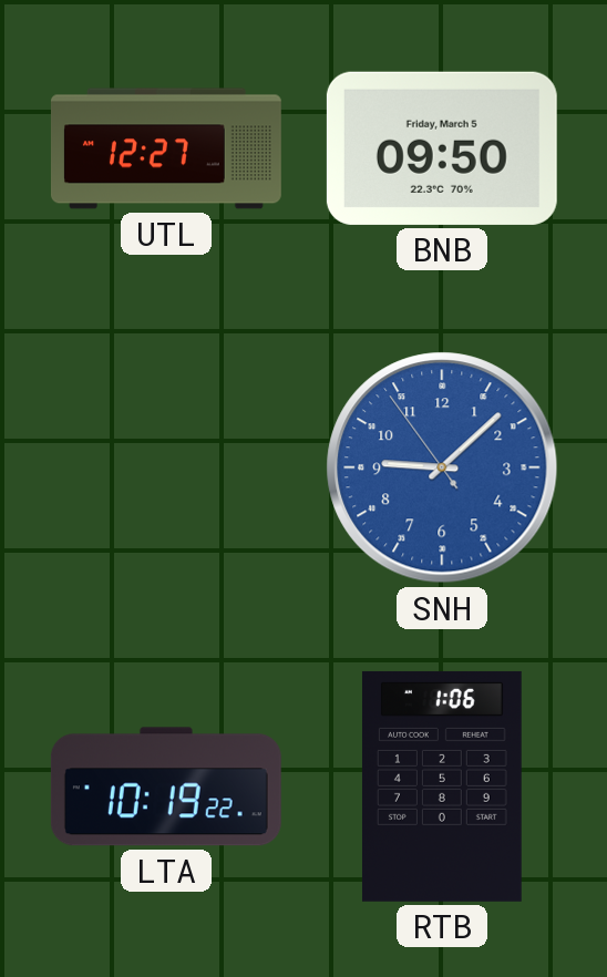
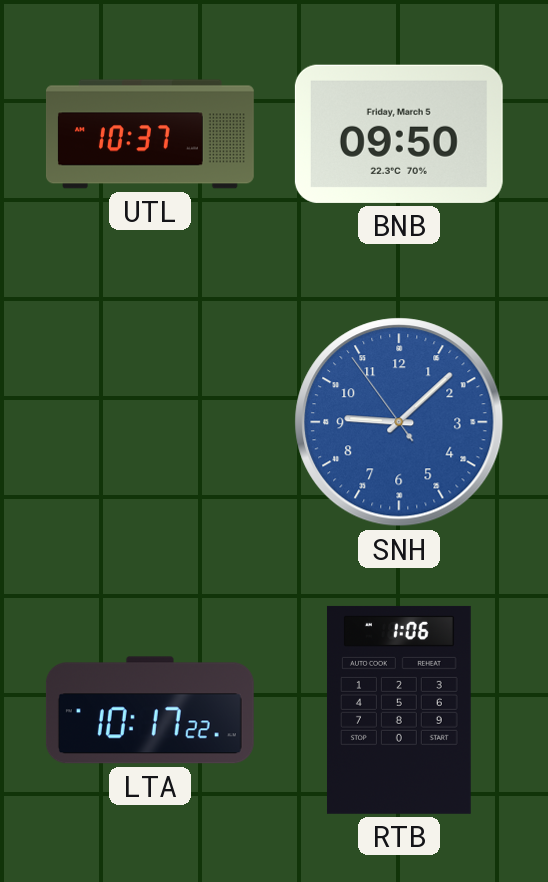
UTL: 12:27 -> 10:37
LTA: 10:19 -> 10:17
